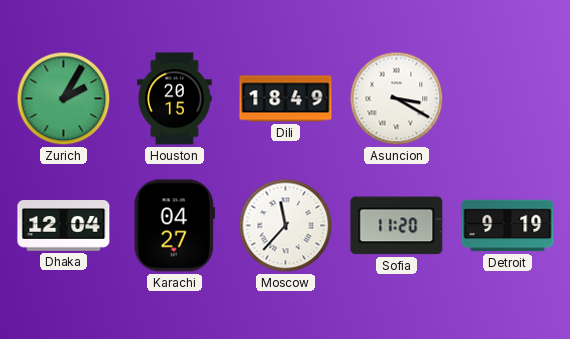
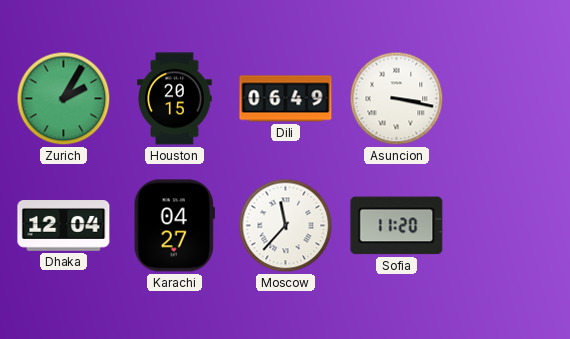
Dili: 18:49 -> 06:49
Asuncion: 3:20 -> 3:17
Detroit: 9:19 -> none
